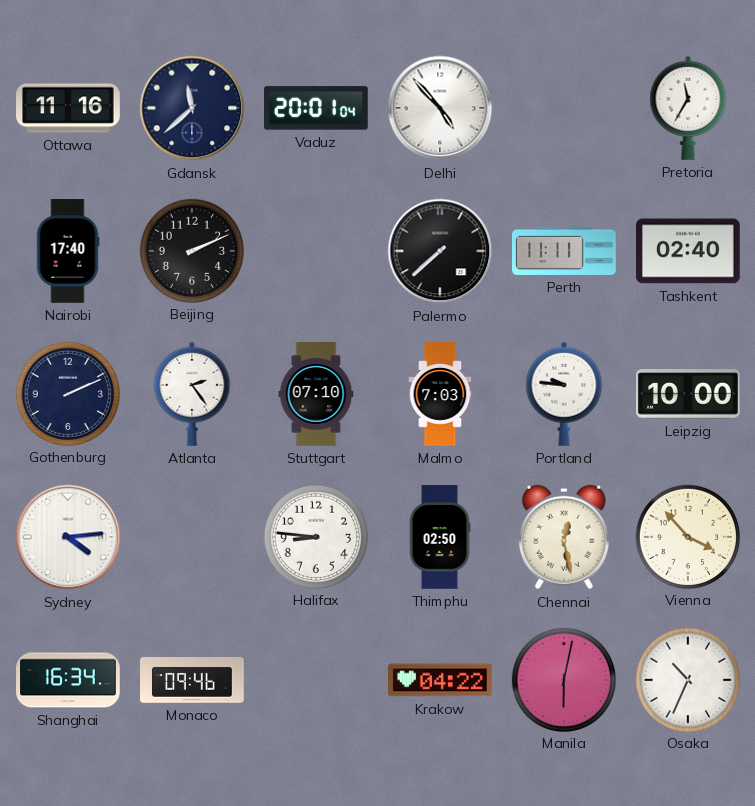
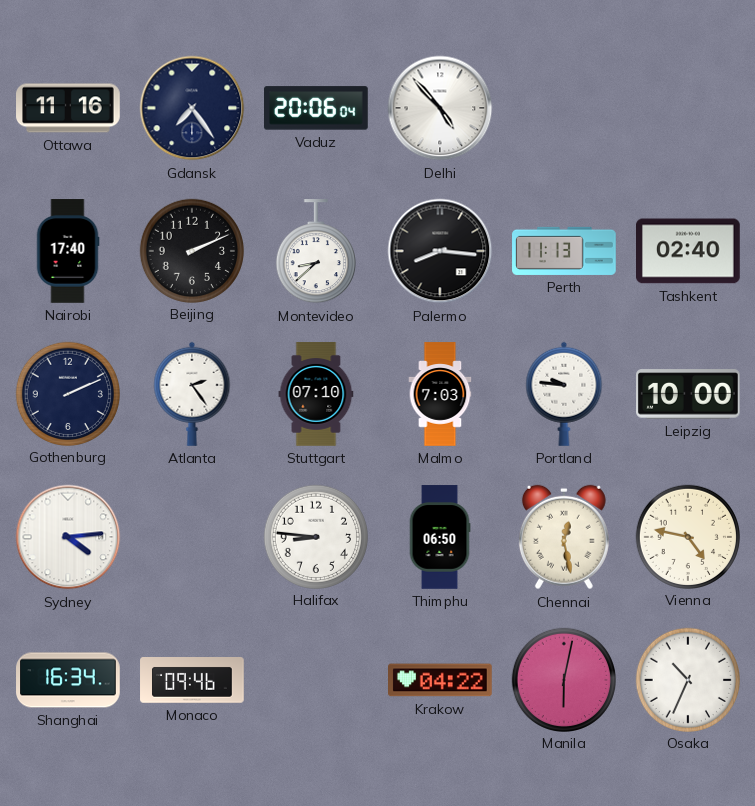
Gdansk: 11:38 -> 7:24
Vaduz: 20:01 -> 20:06
Pretoria: 11:35 -> none
Montevideo: none -> 8:38
Palermo: 7:38 -> 8:16
Perth: 11:11 -> 11:13
Thimphu: 02:50 -> 06:50
Vienna: 3:53 -> 4:47
